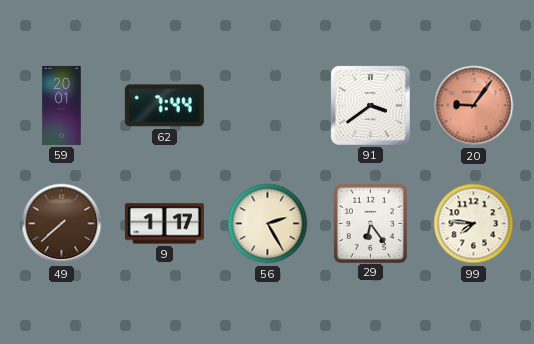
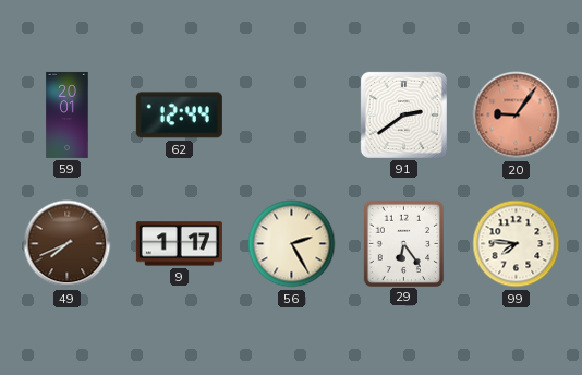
62: 7:44 -> 12:44
91: 3:39 -> 2:39
49: 7:38 -> 7:41
